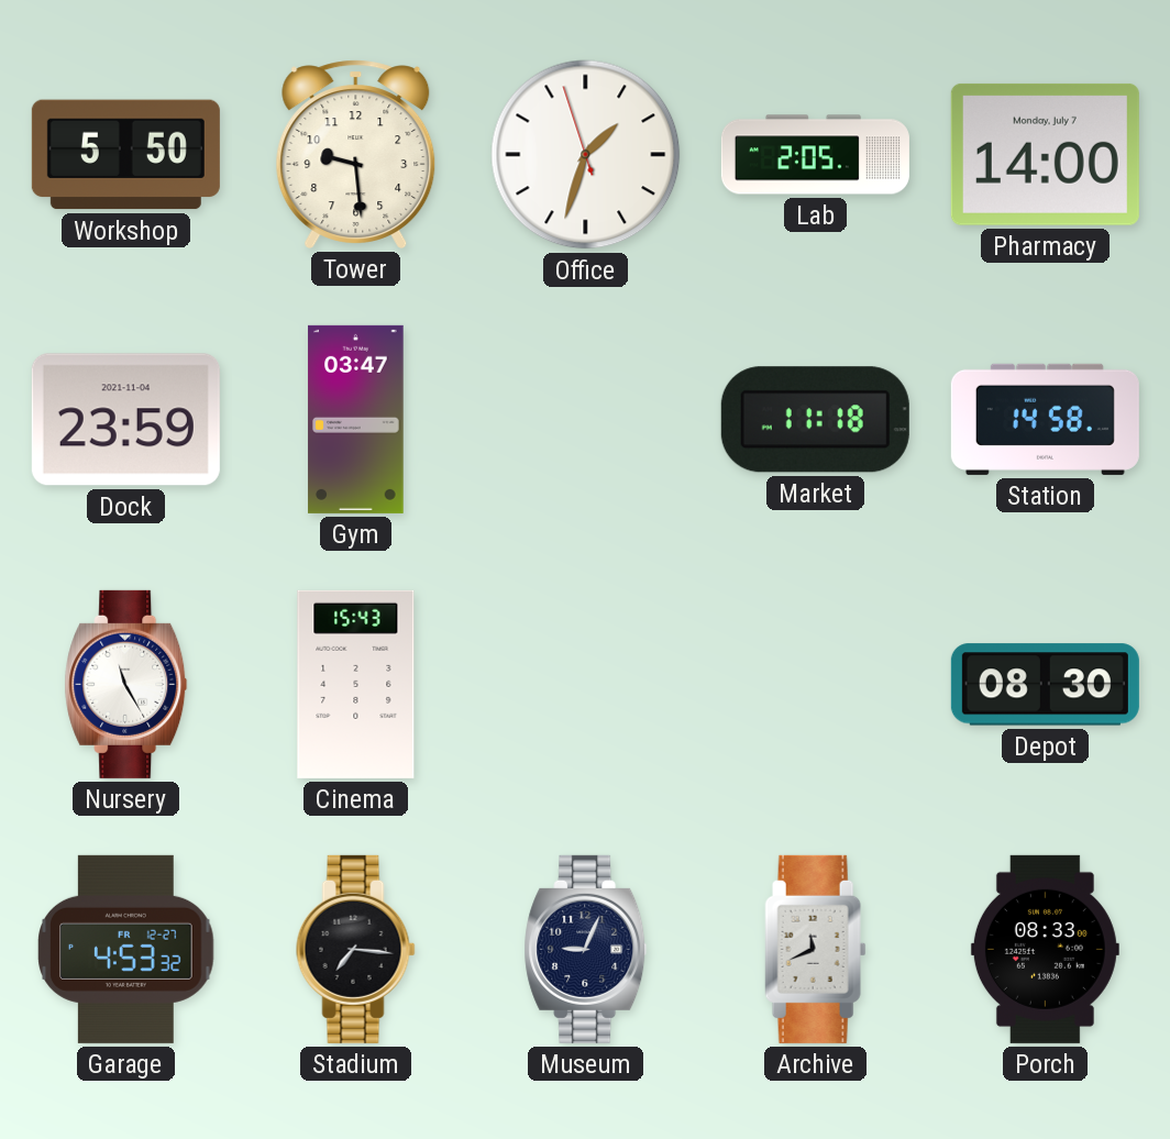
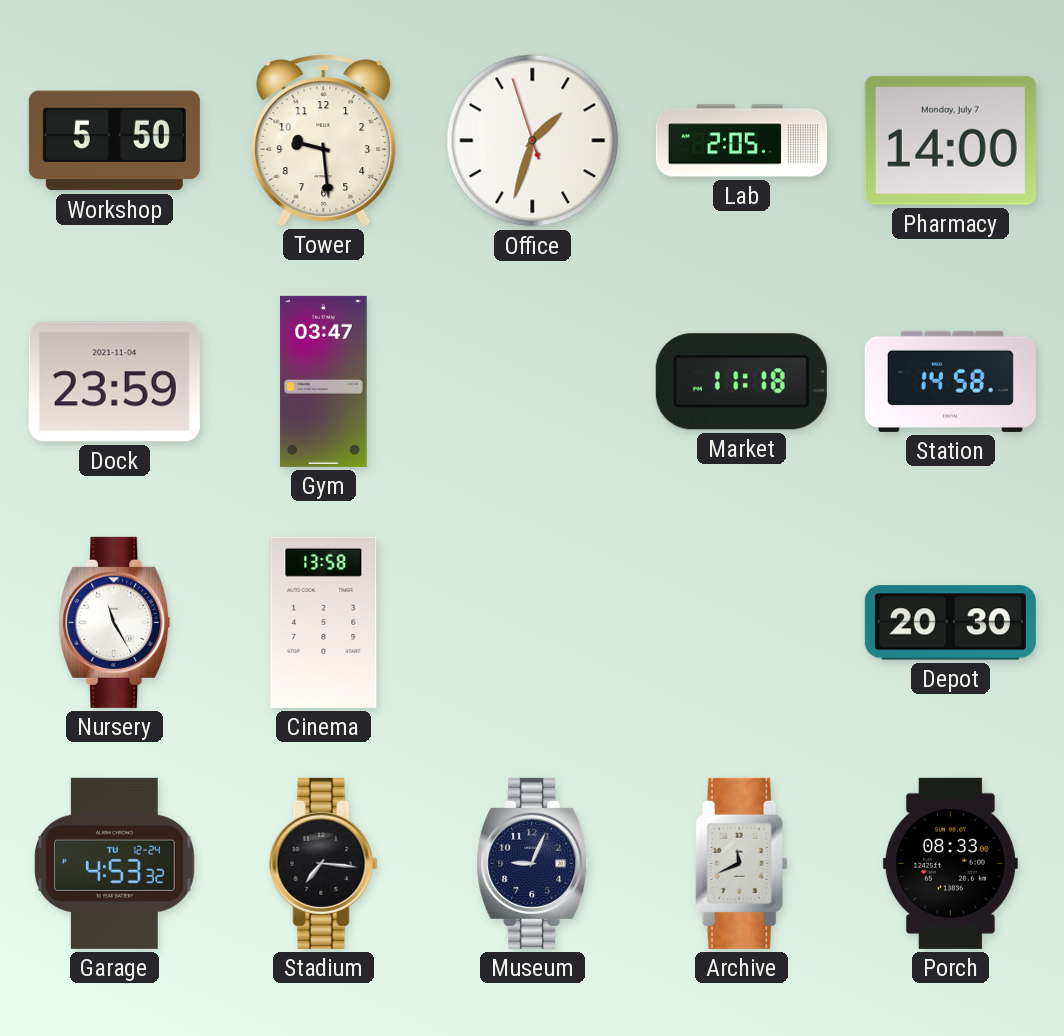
Cinema: 15:43 -> 13:58
Depot: 08:30 -> 20:30
Garage date: FR 12-27 -> TU 12-24
